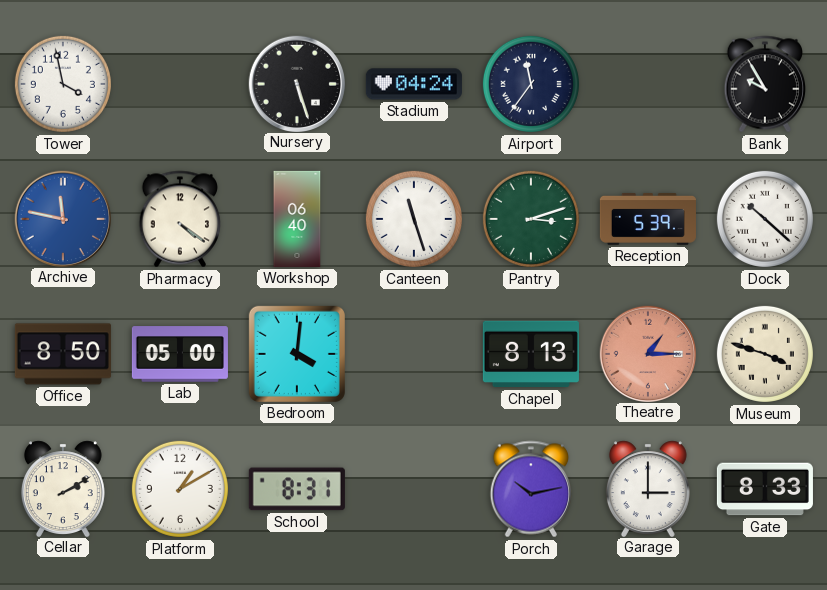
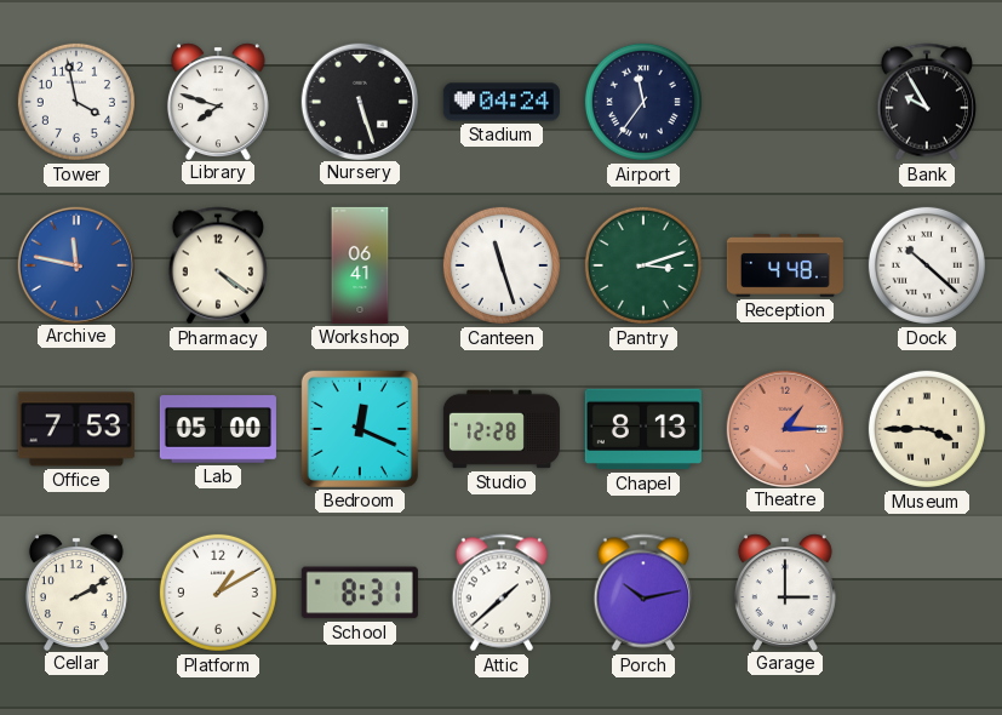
Library: none -> 7:48
Workshop: 06:40 -> 06:41
Reception: 5:39 -> 4:48
Office: 8:50 -> 7:53
Bedroom: 4:01 -> 12:19
Studio: none -> 12:28
Museum: 3:48 -> 3:45
Attic: none -> 1:38
Gate: 8:33 -> none
